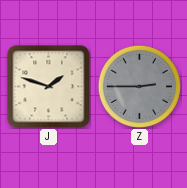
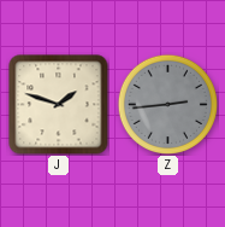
Z: 2:45 -> 2:44
